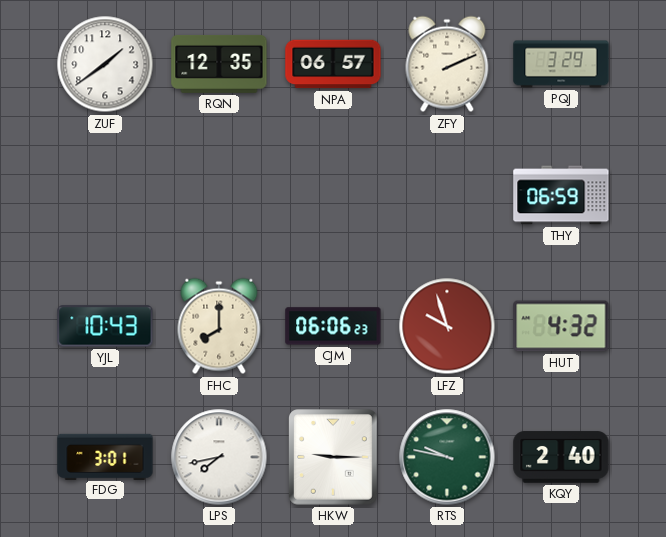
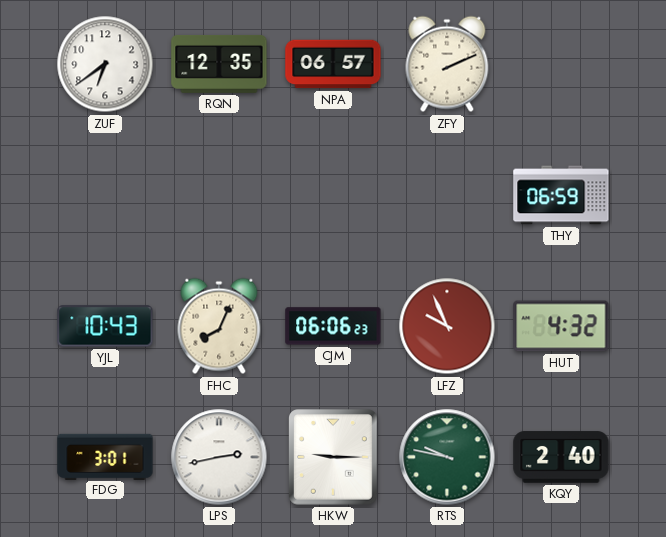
ZUF: 1:39 -> 6:39
PQJ: 3:29 -> none
FHC: 8:00 -> 8:04
LFZ: 9:57 -> 9:56
LPS: 7:43 -> 2:43
